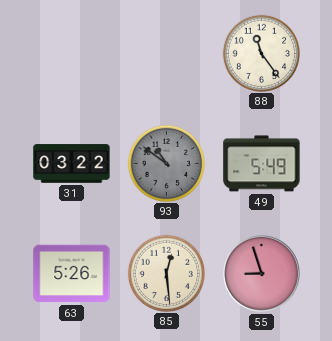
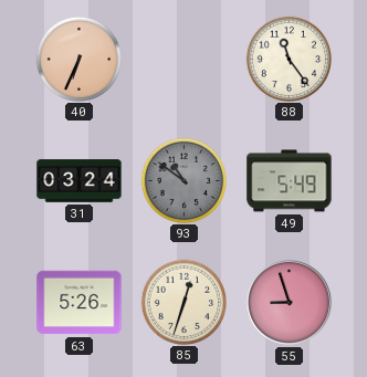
40: none -> 6:34
31: 03:22 -> 03:24
85: 12:29 -> 12:33
